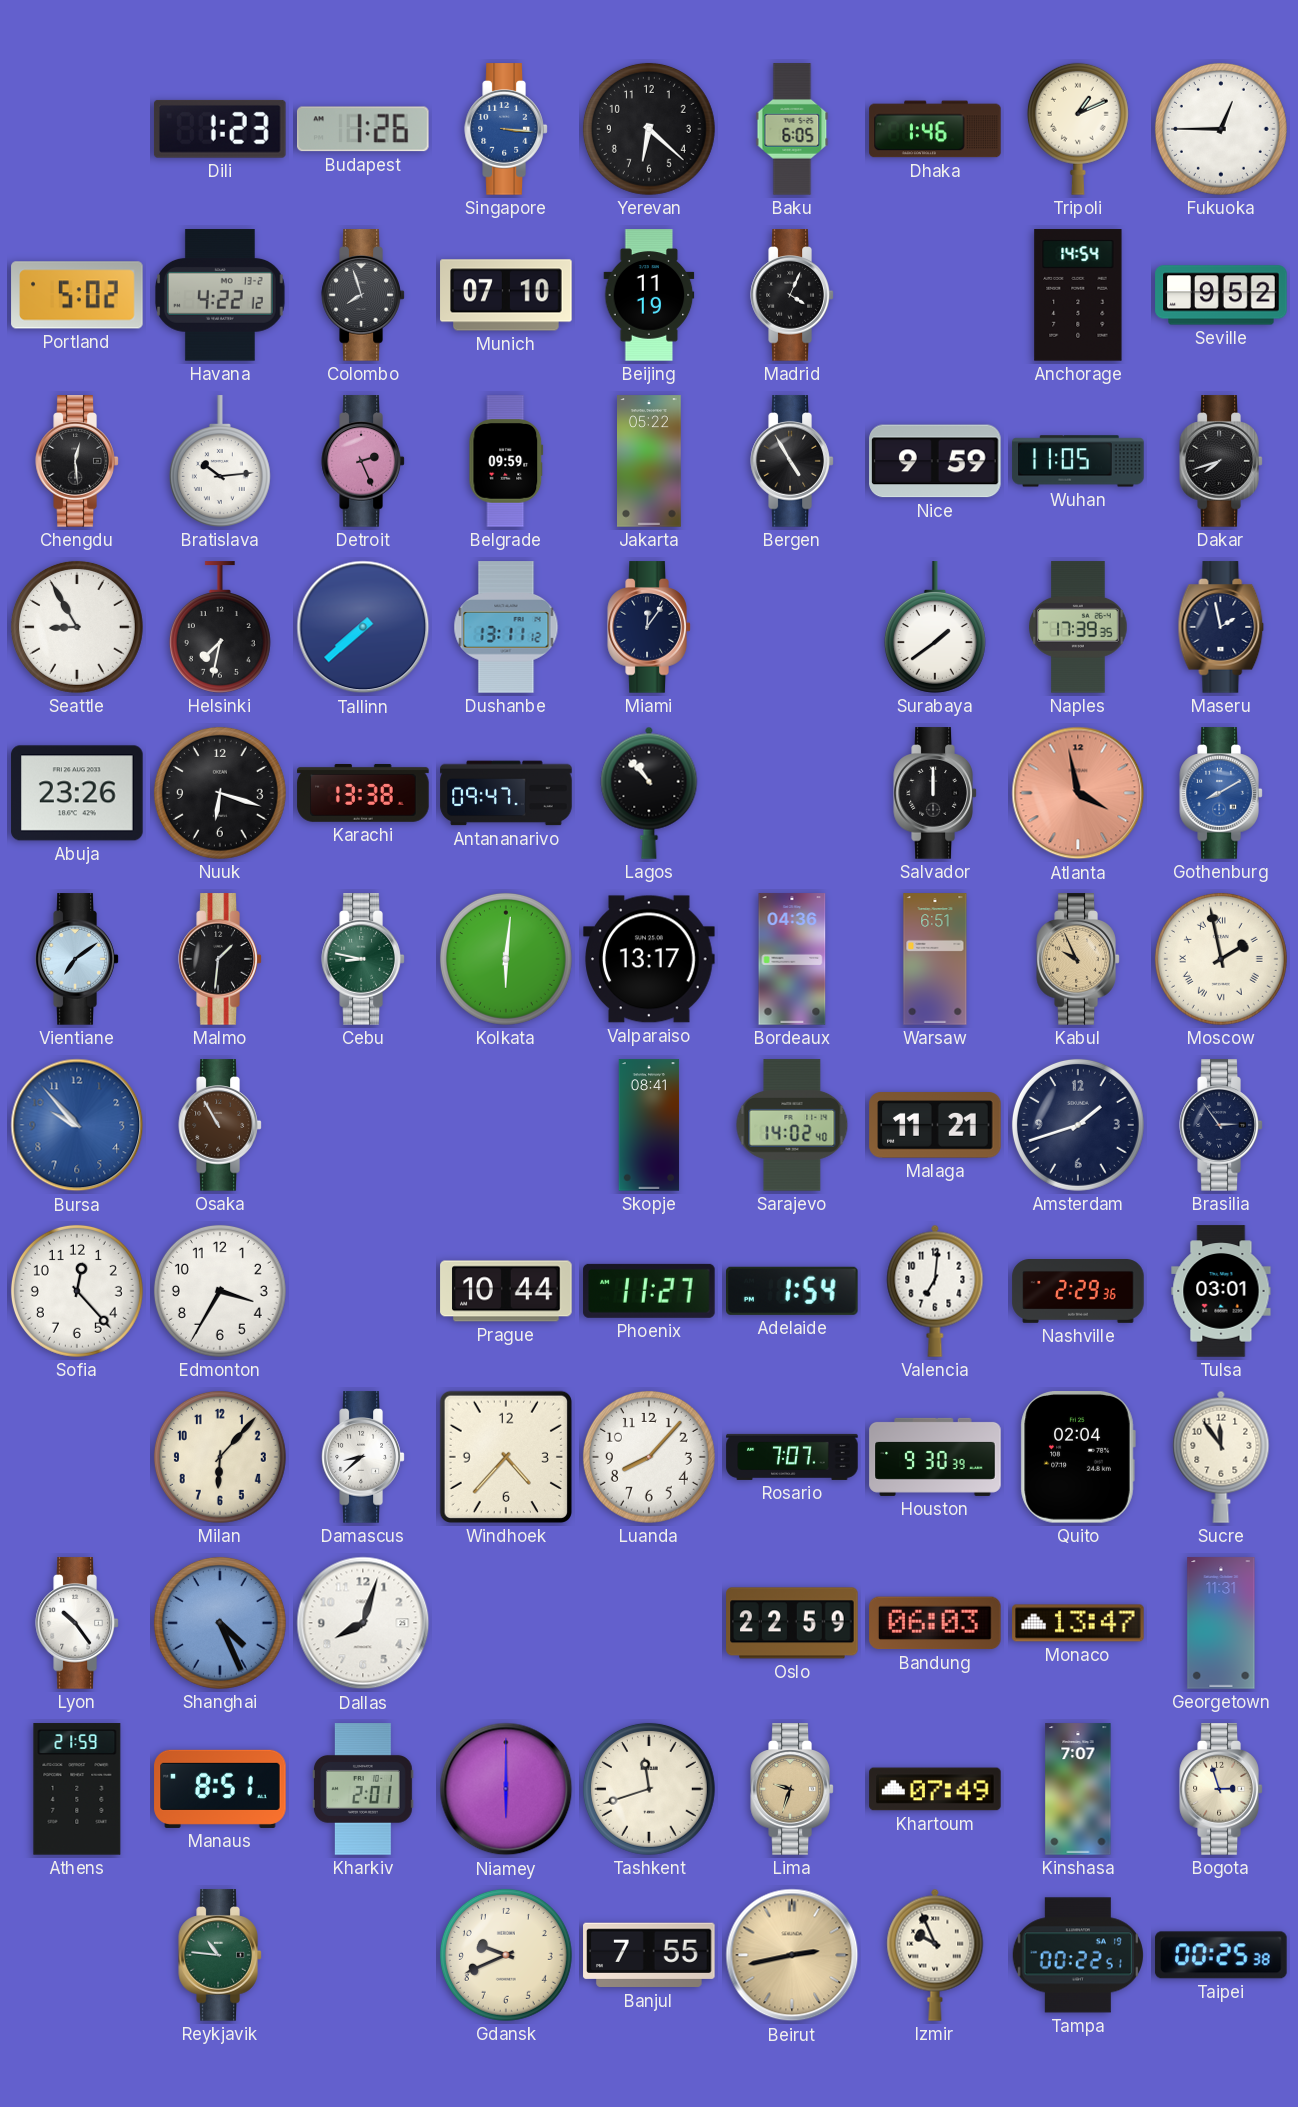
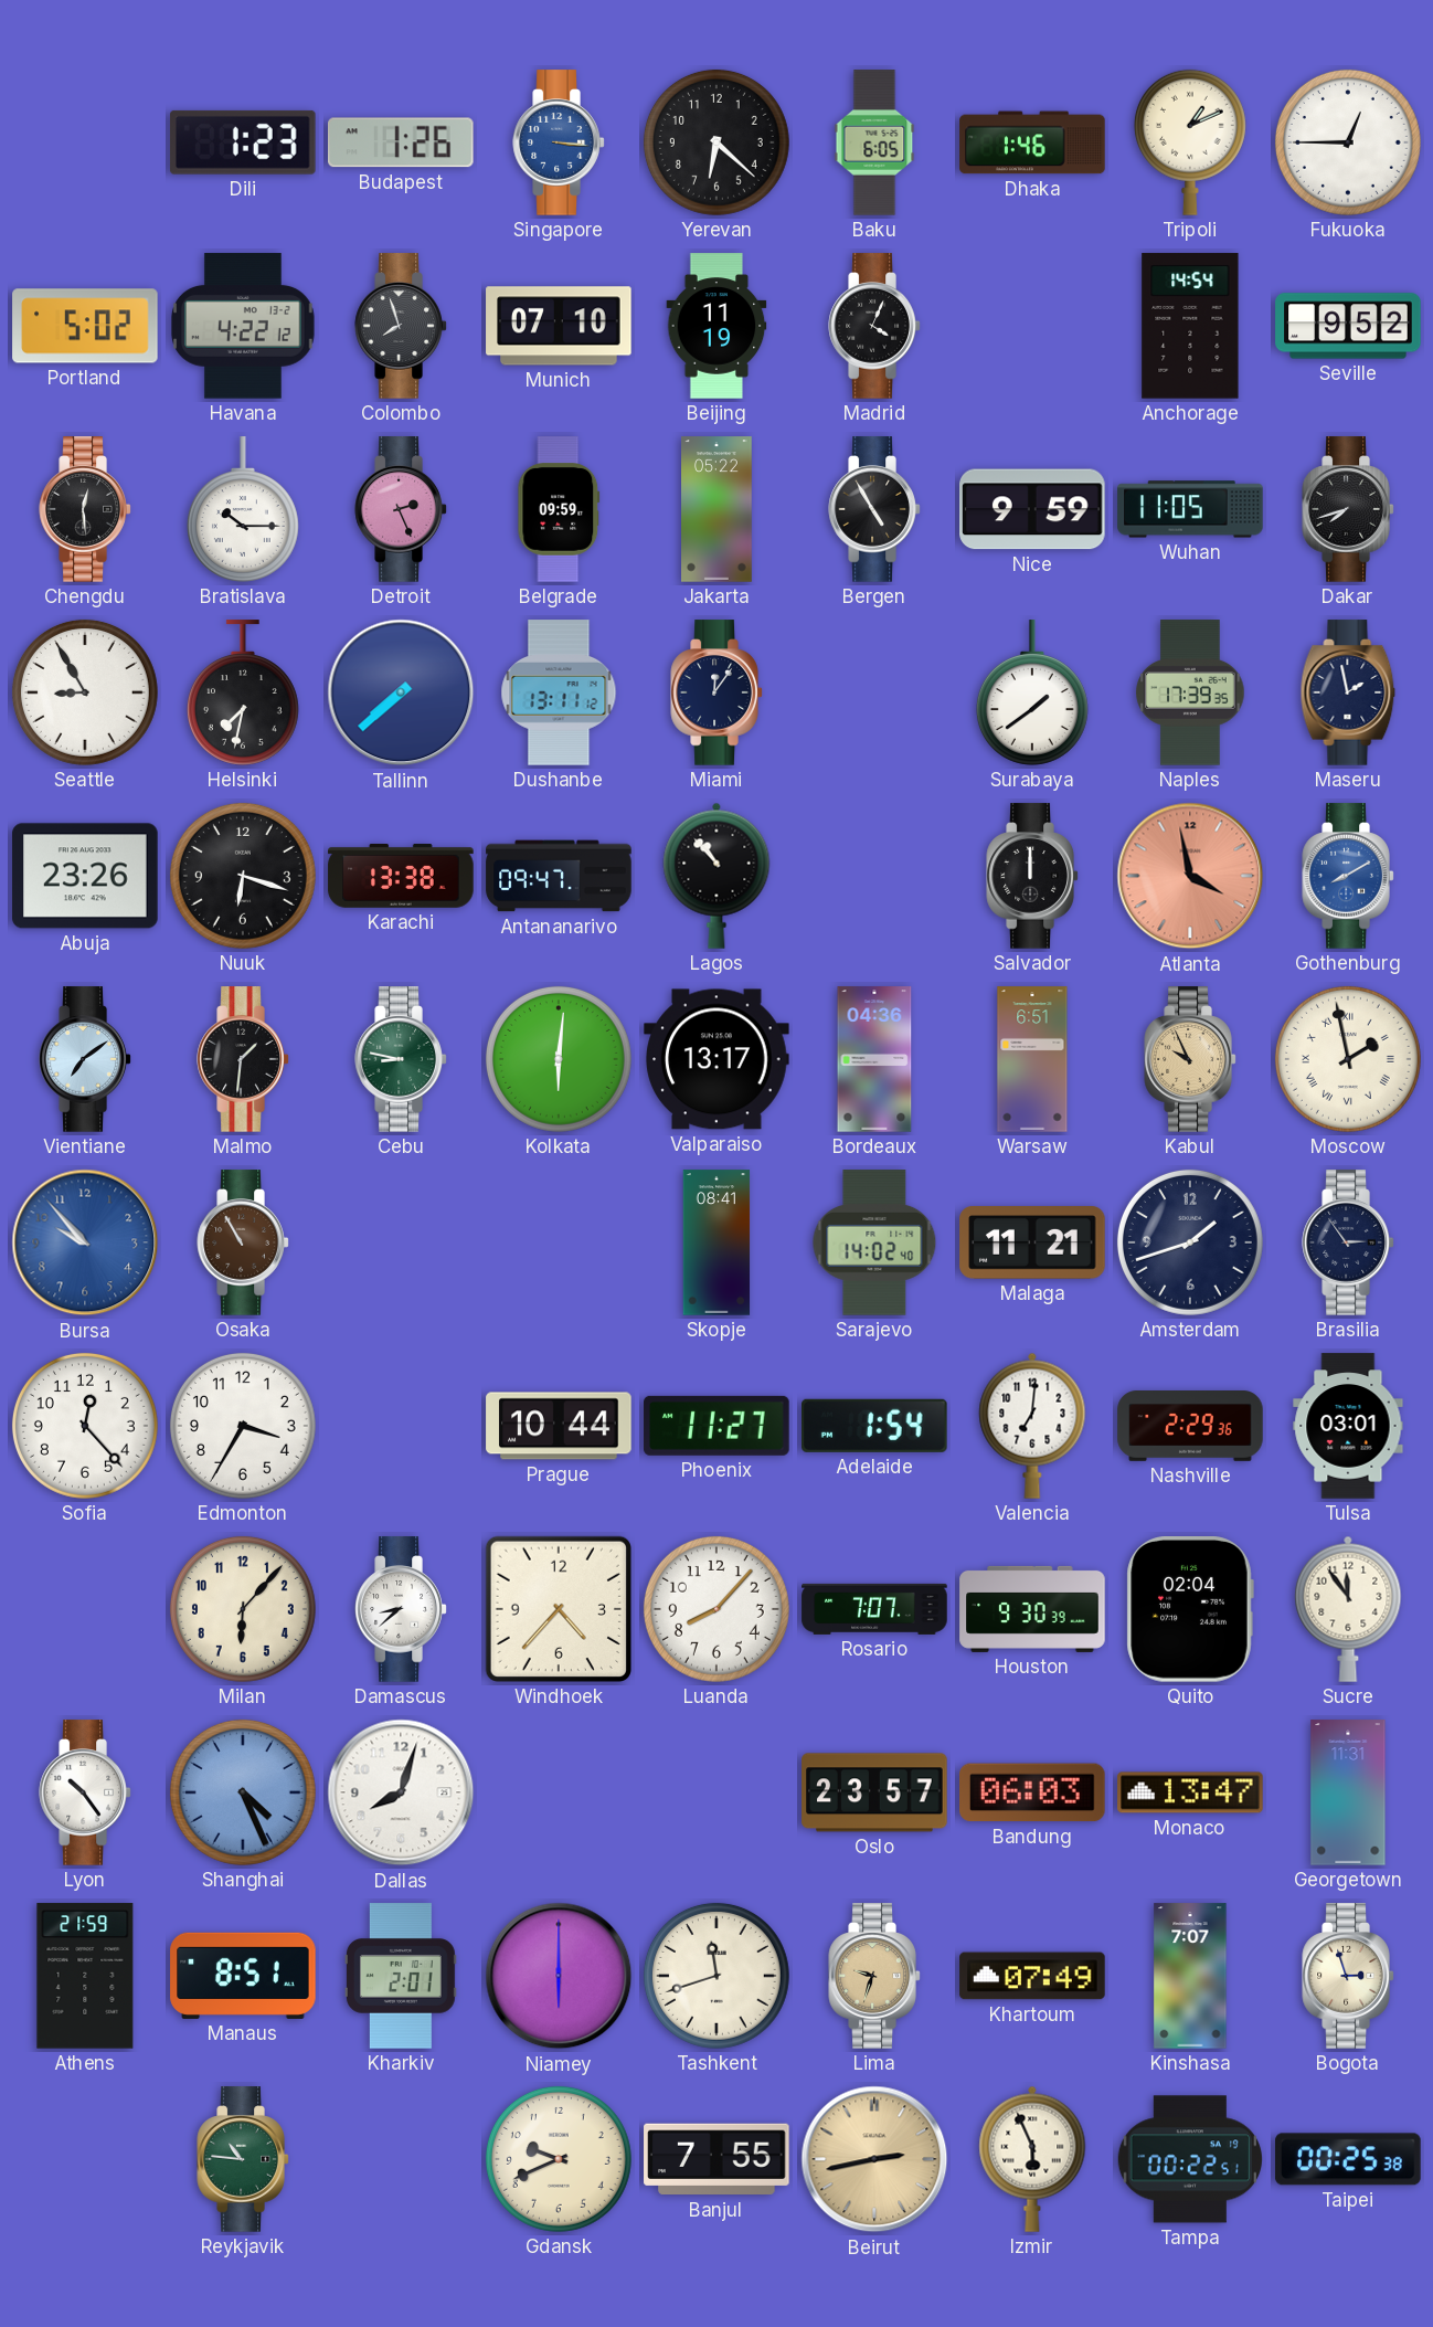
Bratislava: 10:14 -> 10:15
Oslo: 22:59 -> 23:57
Izmir: 9:56 -> 5:56
